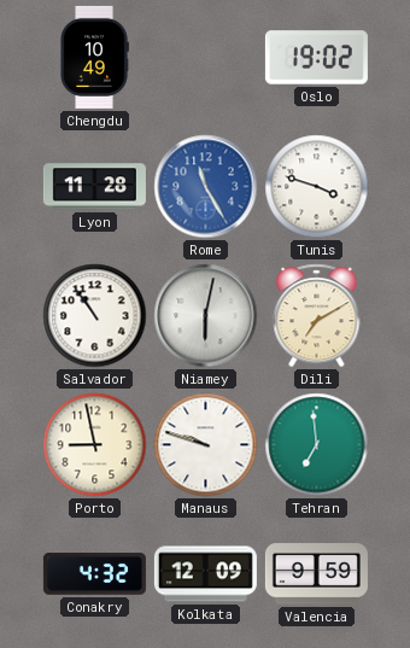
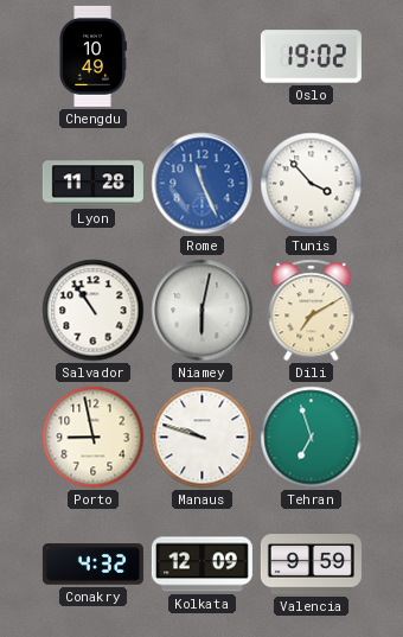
Rome: 11:25 -> 11:26
Tunis: 3:48 -> 3:53
Tehran: 6:59 -> 6:57
